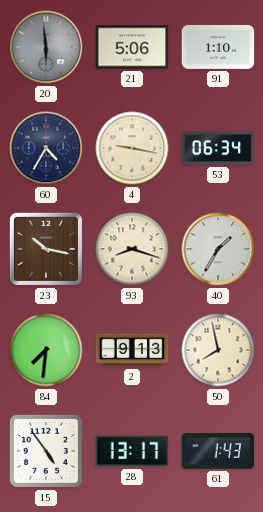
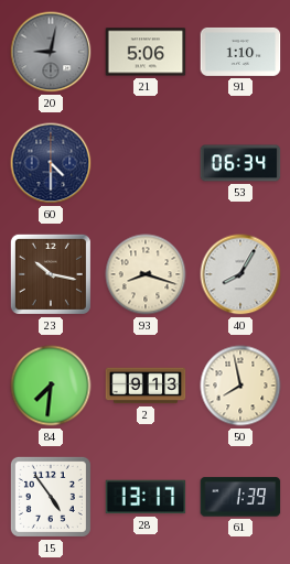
20: 5:59 -> 9:02
60: 4:35 -> 4:30
4: 9:17 -> none
40: 1:35 -> 8:05
61: 1:43 -> 1:39
